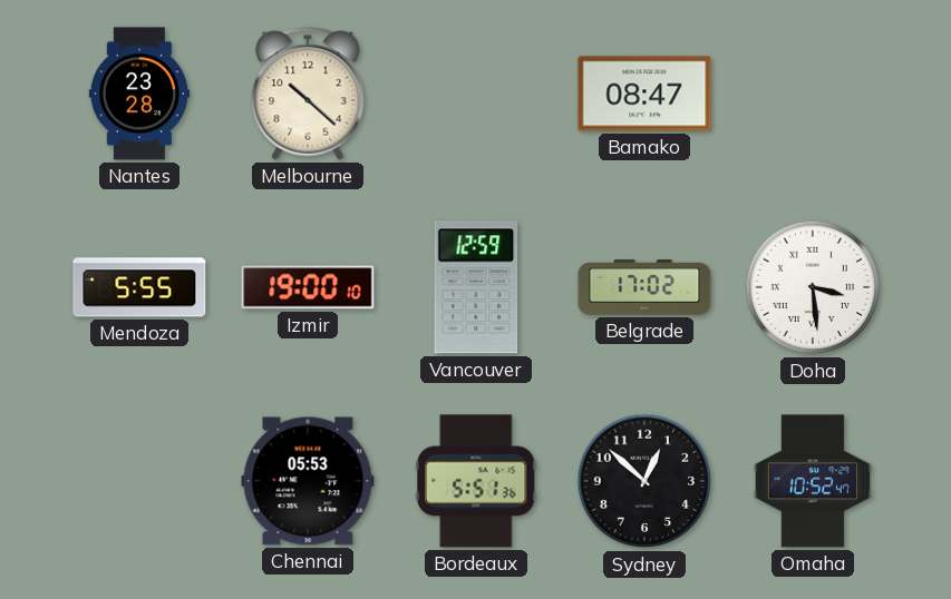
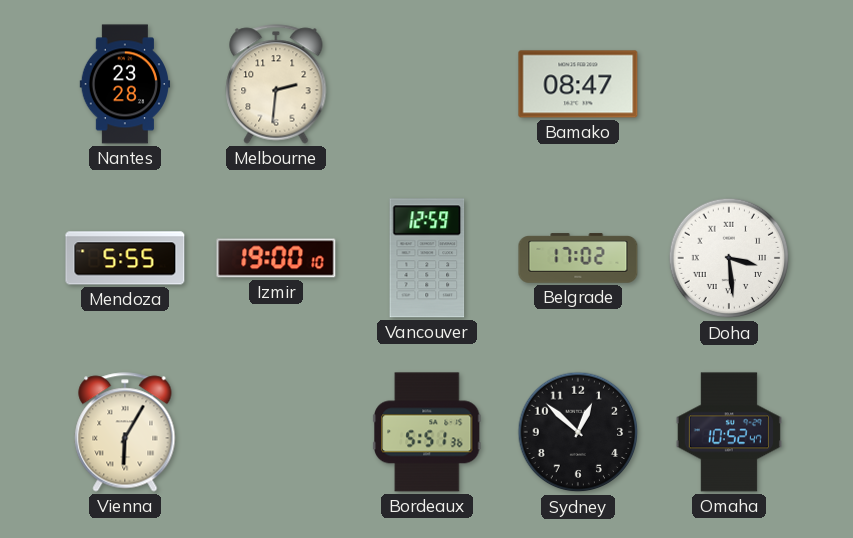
Melbourne: 10:22 -> 2:31
Vienna: none -> 6:05
Chennai: 05:53 -> none
